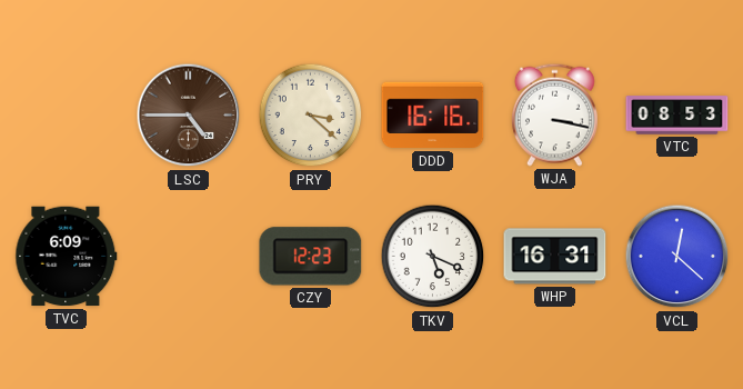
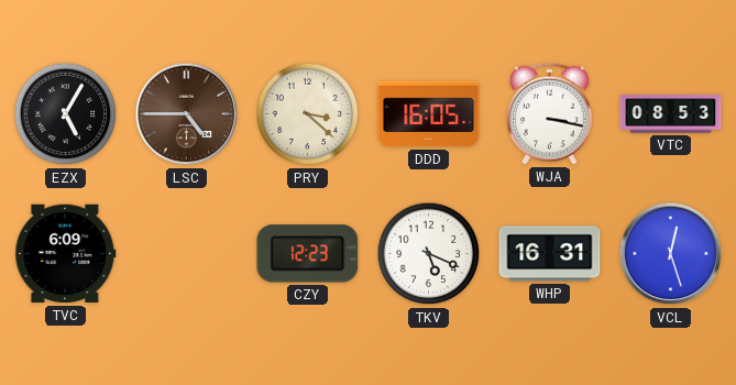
EZX: none -> 5:05
DDD: 16:16 -> 16:05
VCL: 12:22 -> 12:27
